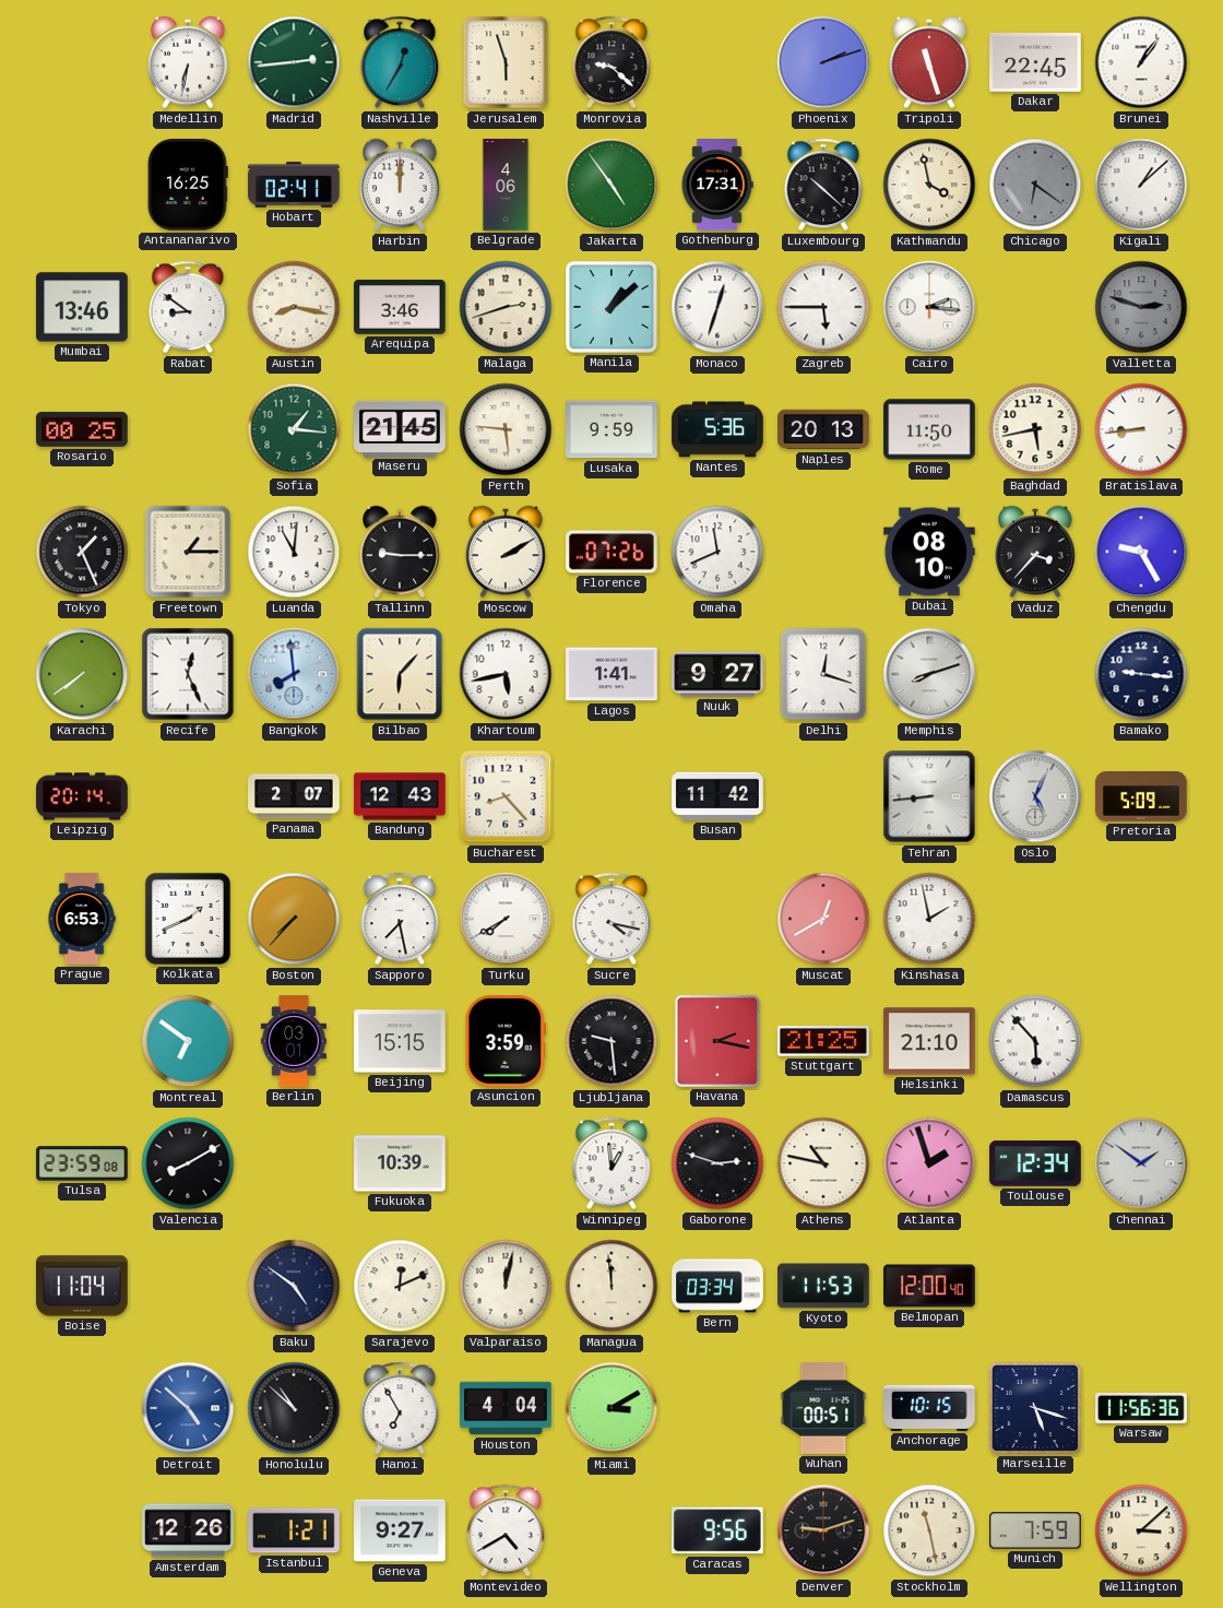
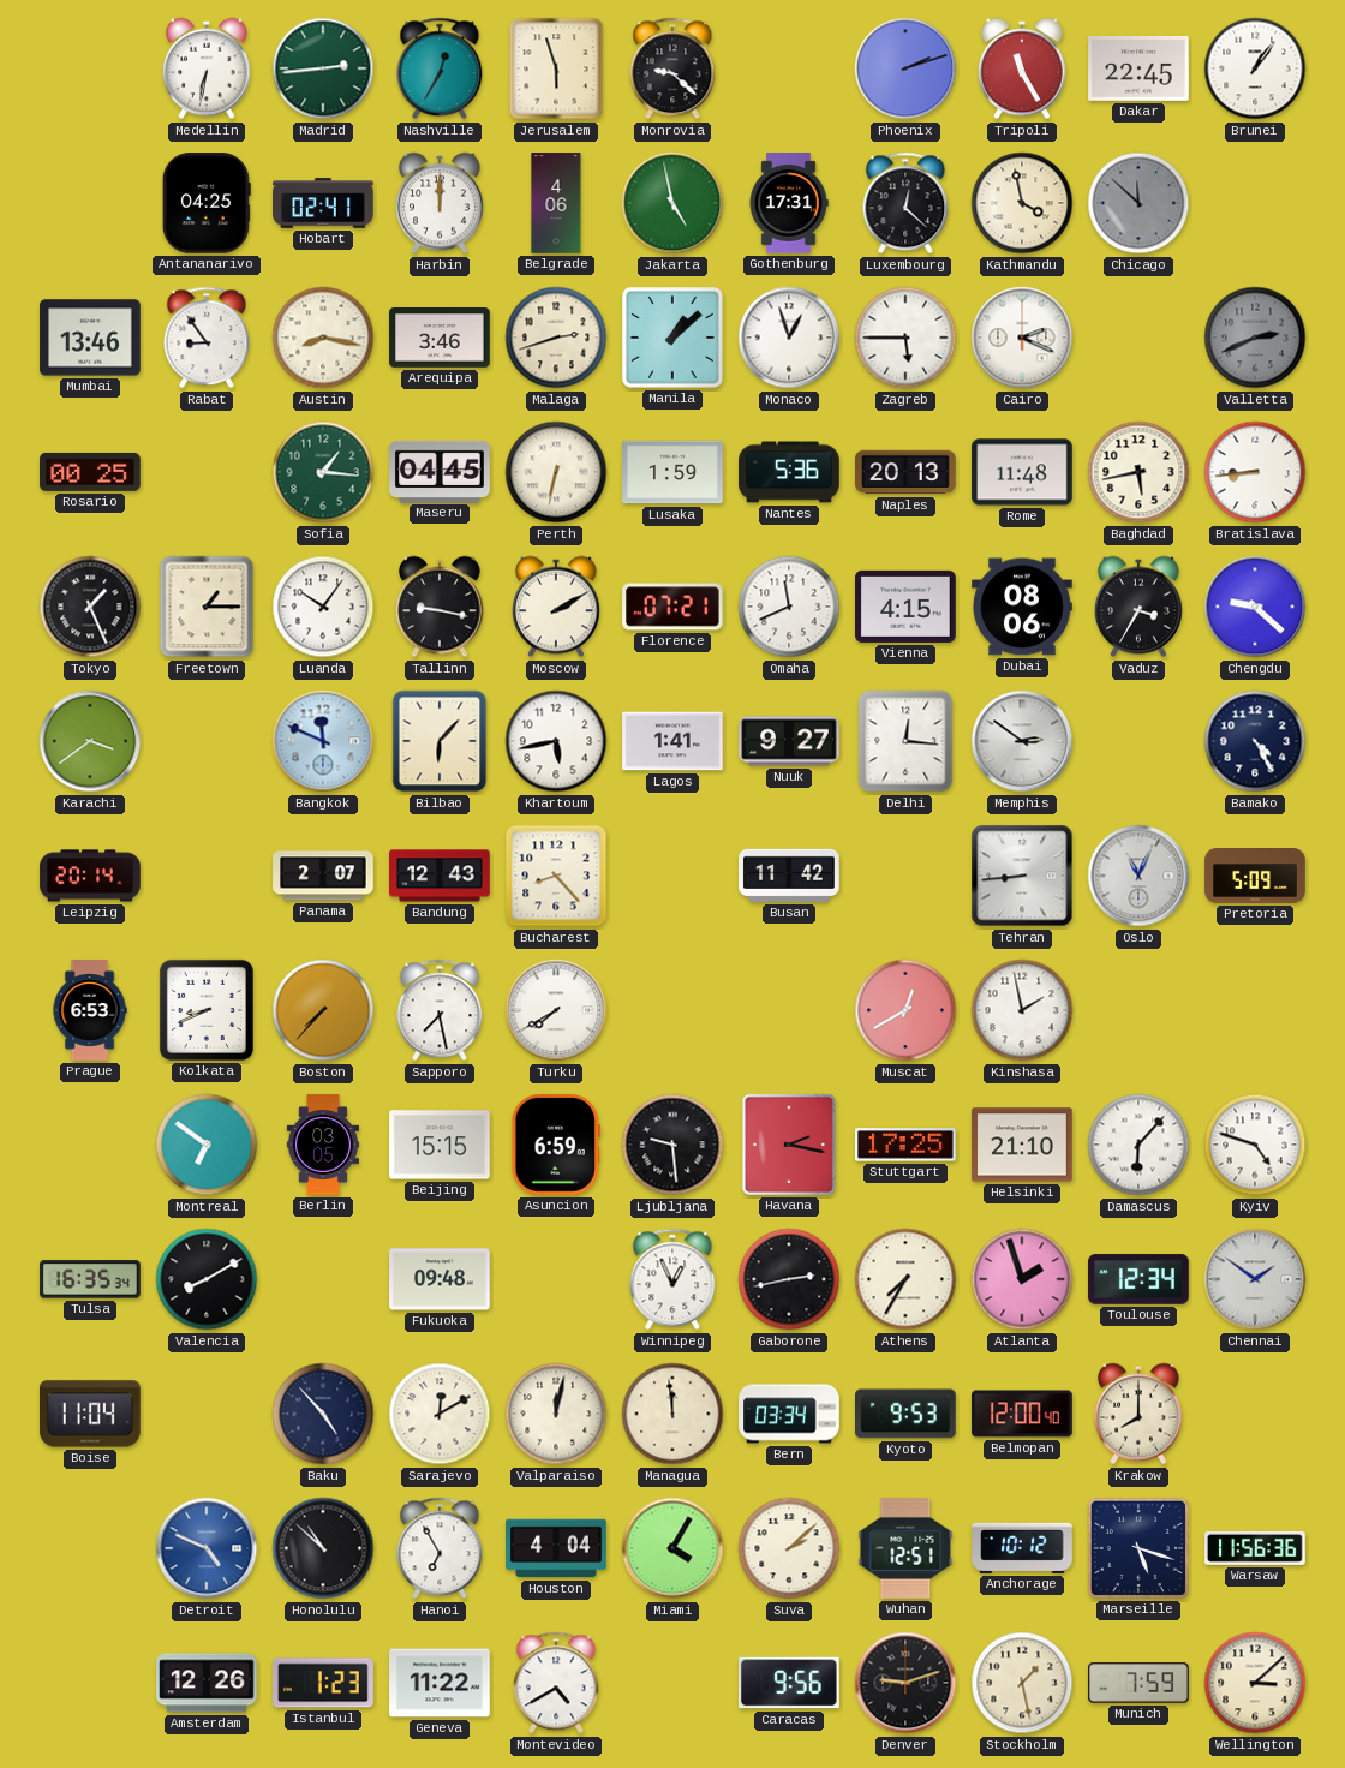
Tripoli: 11:27 -> 11:25
Antananarivo: 16:25 -> 04:25
Jakarta: 4:54 -> 4:58
Luxembourg: 10:22 -> 12:22
Chicago: 6:21 -> 11:52
Kigali: 1:08 -> none
Rabat: 8:51 -> 8:54
Monaco: 12:33 -> 12:57
Cairo: 2:16 -> 2:19
Valletta: 2:48 -> 2:41
Maseru: 21:45 -> 04:45
Perth: 5:46 -> 6:32
Lusaka: 9:59 -> 1:59
Rome: 11:50 -> 11:48
Luanda: 11:01 -> 10:06
Tallinn: 9:15 -> 9:17
Florence: 07:26 -> 07:21
Vienna: none -> 4:15
Dubai: 08:10 -> 08:06
Vaduz: 3:37 -> 3:35
Chengdu: 9:25 -> 9:22
Karachi: 7:39 -> 3:39
Recife: 12:26 -> none
Bangkok: 7:59 -> 11:49
Delhi: 12:18 -> 12:16
Memphis: 8:12 -> 2:51
Bamako: 9:16 -> 4:25
Oslo: 5:04 -> 11:04
Kolkata: 1:41 -> 8:41
Sucre: 4:17 -> none
Berlin: 03:01 -> 03:05
Asuncion: 3:59 -> 6:59
Stuttgart: 21:25 -> 17:25
Damascus: 5:53 -> 6:07
Kyiv: none -> 4:48
Tulsa: 23:59 -> 16:35
Fukuoka: 10:39 -> 09:48
Winnipeg: 12:59 -> 12:56
Gaborone: 2:48 -> 2:43
Athens: 10:47 -> 7:35
Baku: 4:51 -> 4:53
Sarajevo: 12:11 -> 12:10
Kyoto: 11:53 -> 9:53
Krakow: none -> 8:00
Detroit: 4:52 -> 4:49
Miami: 3:10 -> 4:05
Suva: none -> 2:08
Wuhan: 00:51 -> 12:51
Anchorage: 10:15 -> 10:12
Istanbul: 1:21 -> 1:23
Geneva: 9:27 -> 11:22
Stockholm: 11:28 -> 1:28
